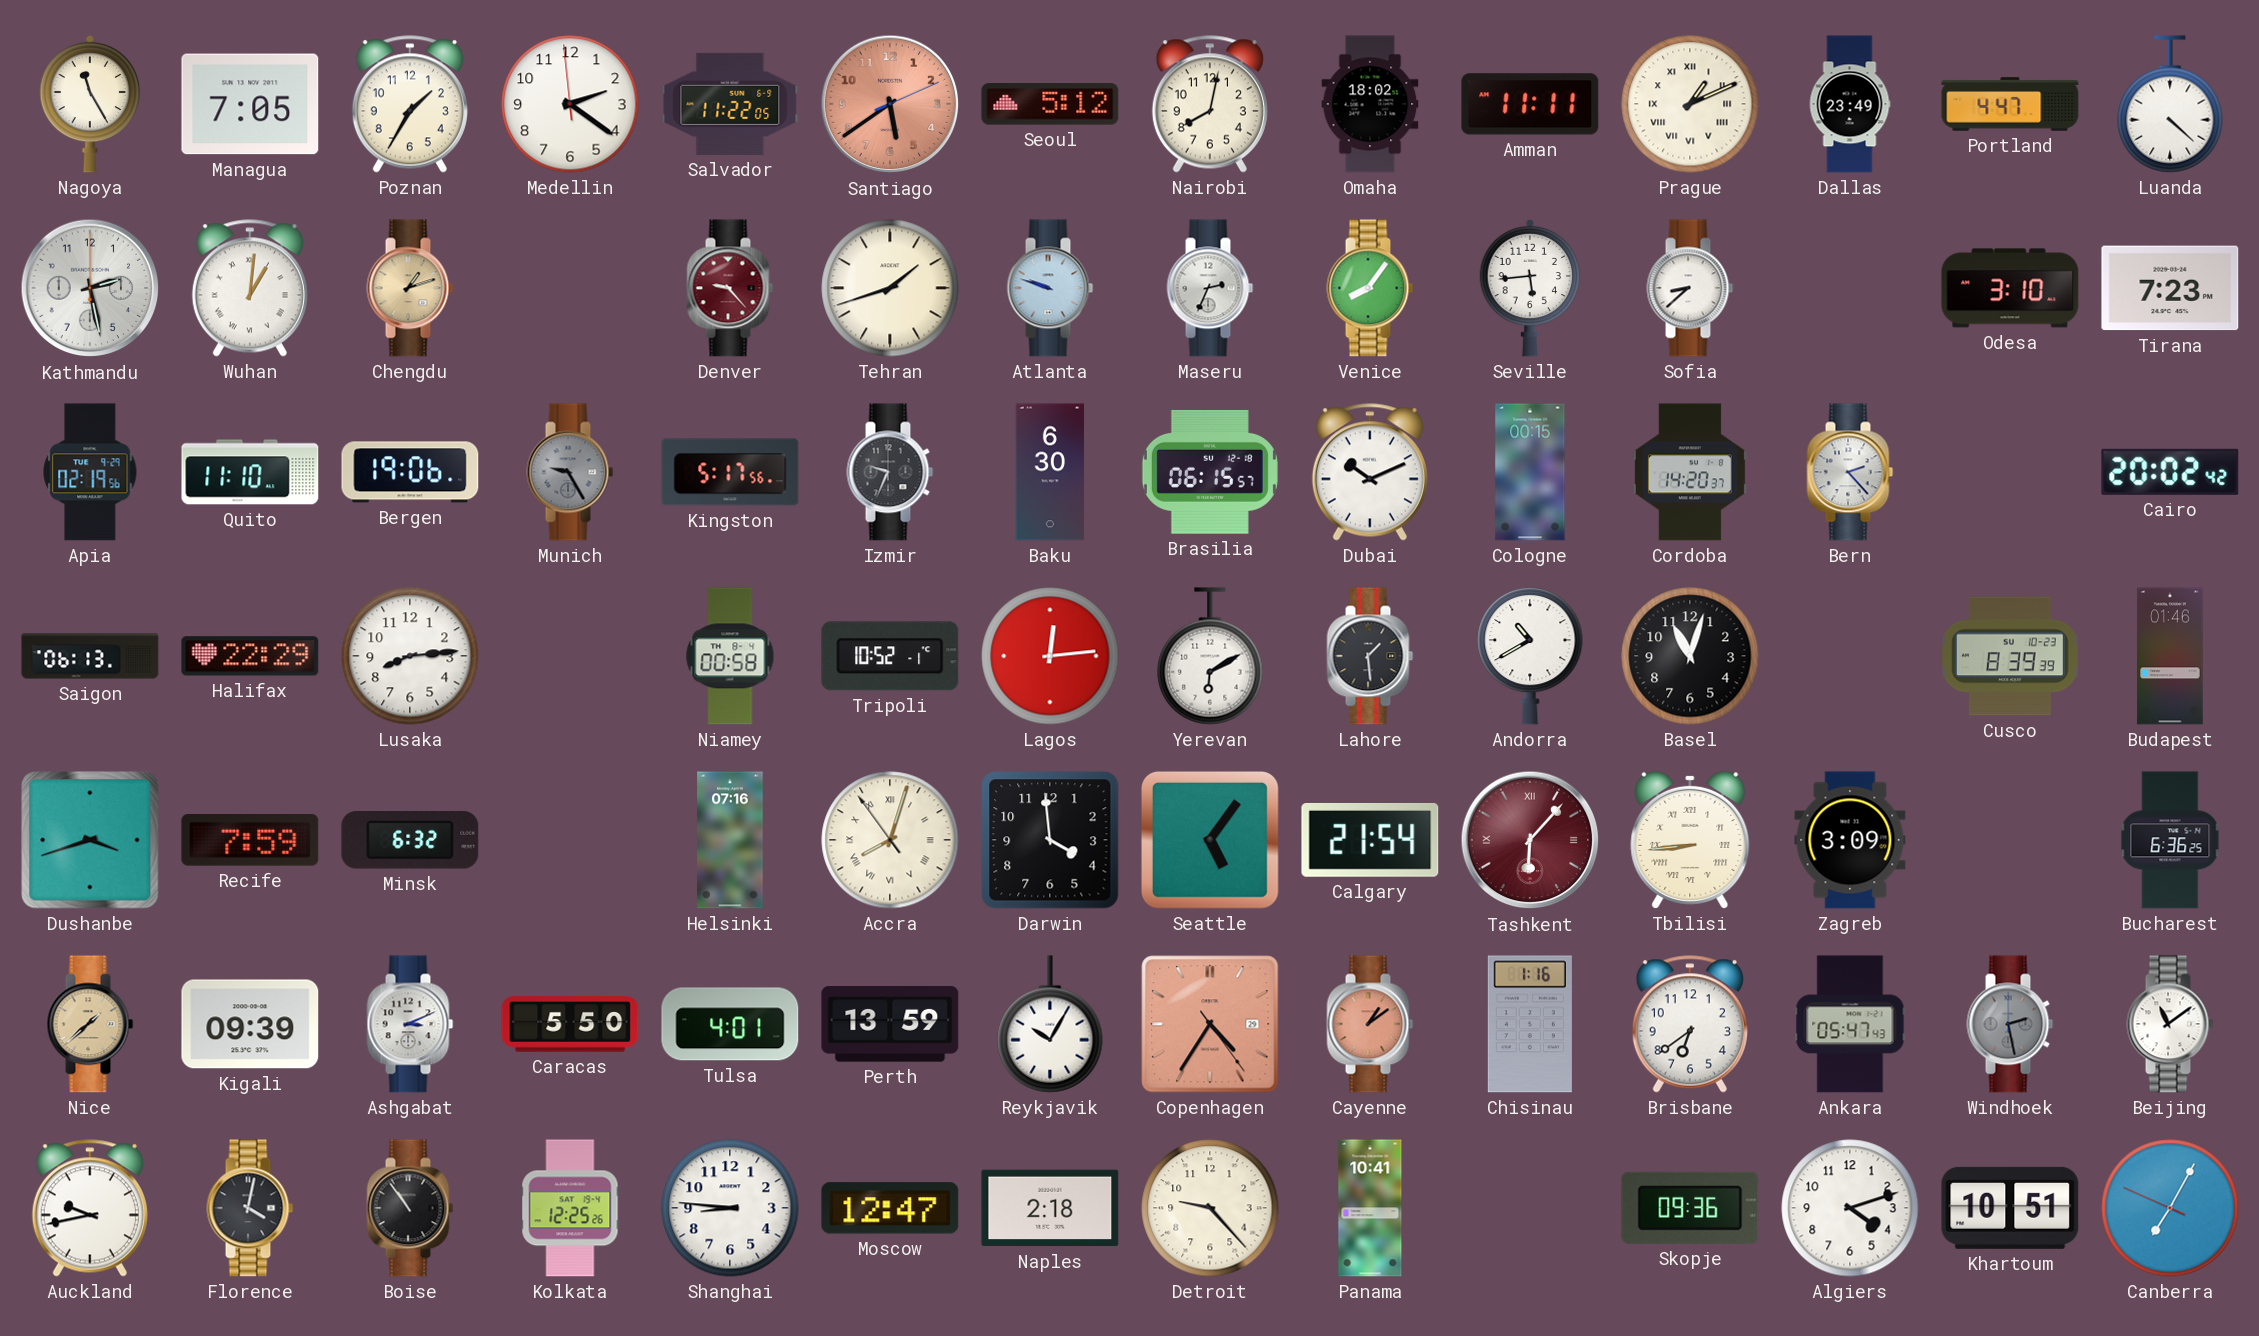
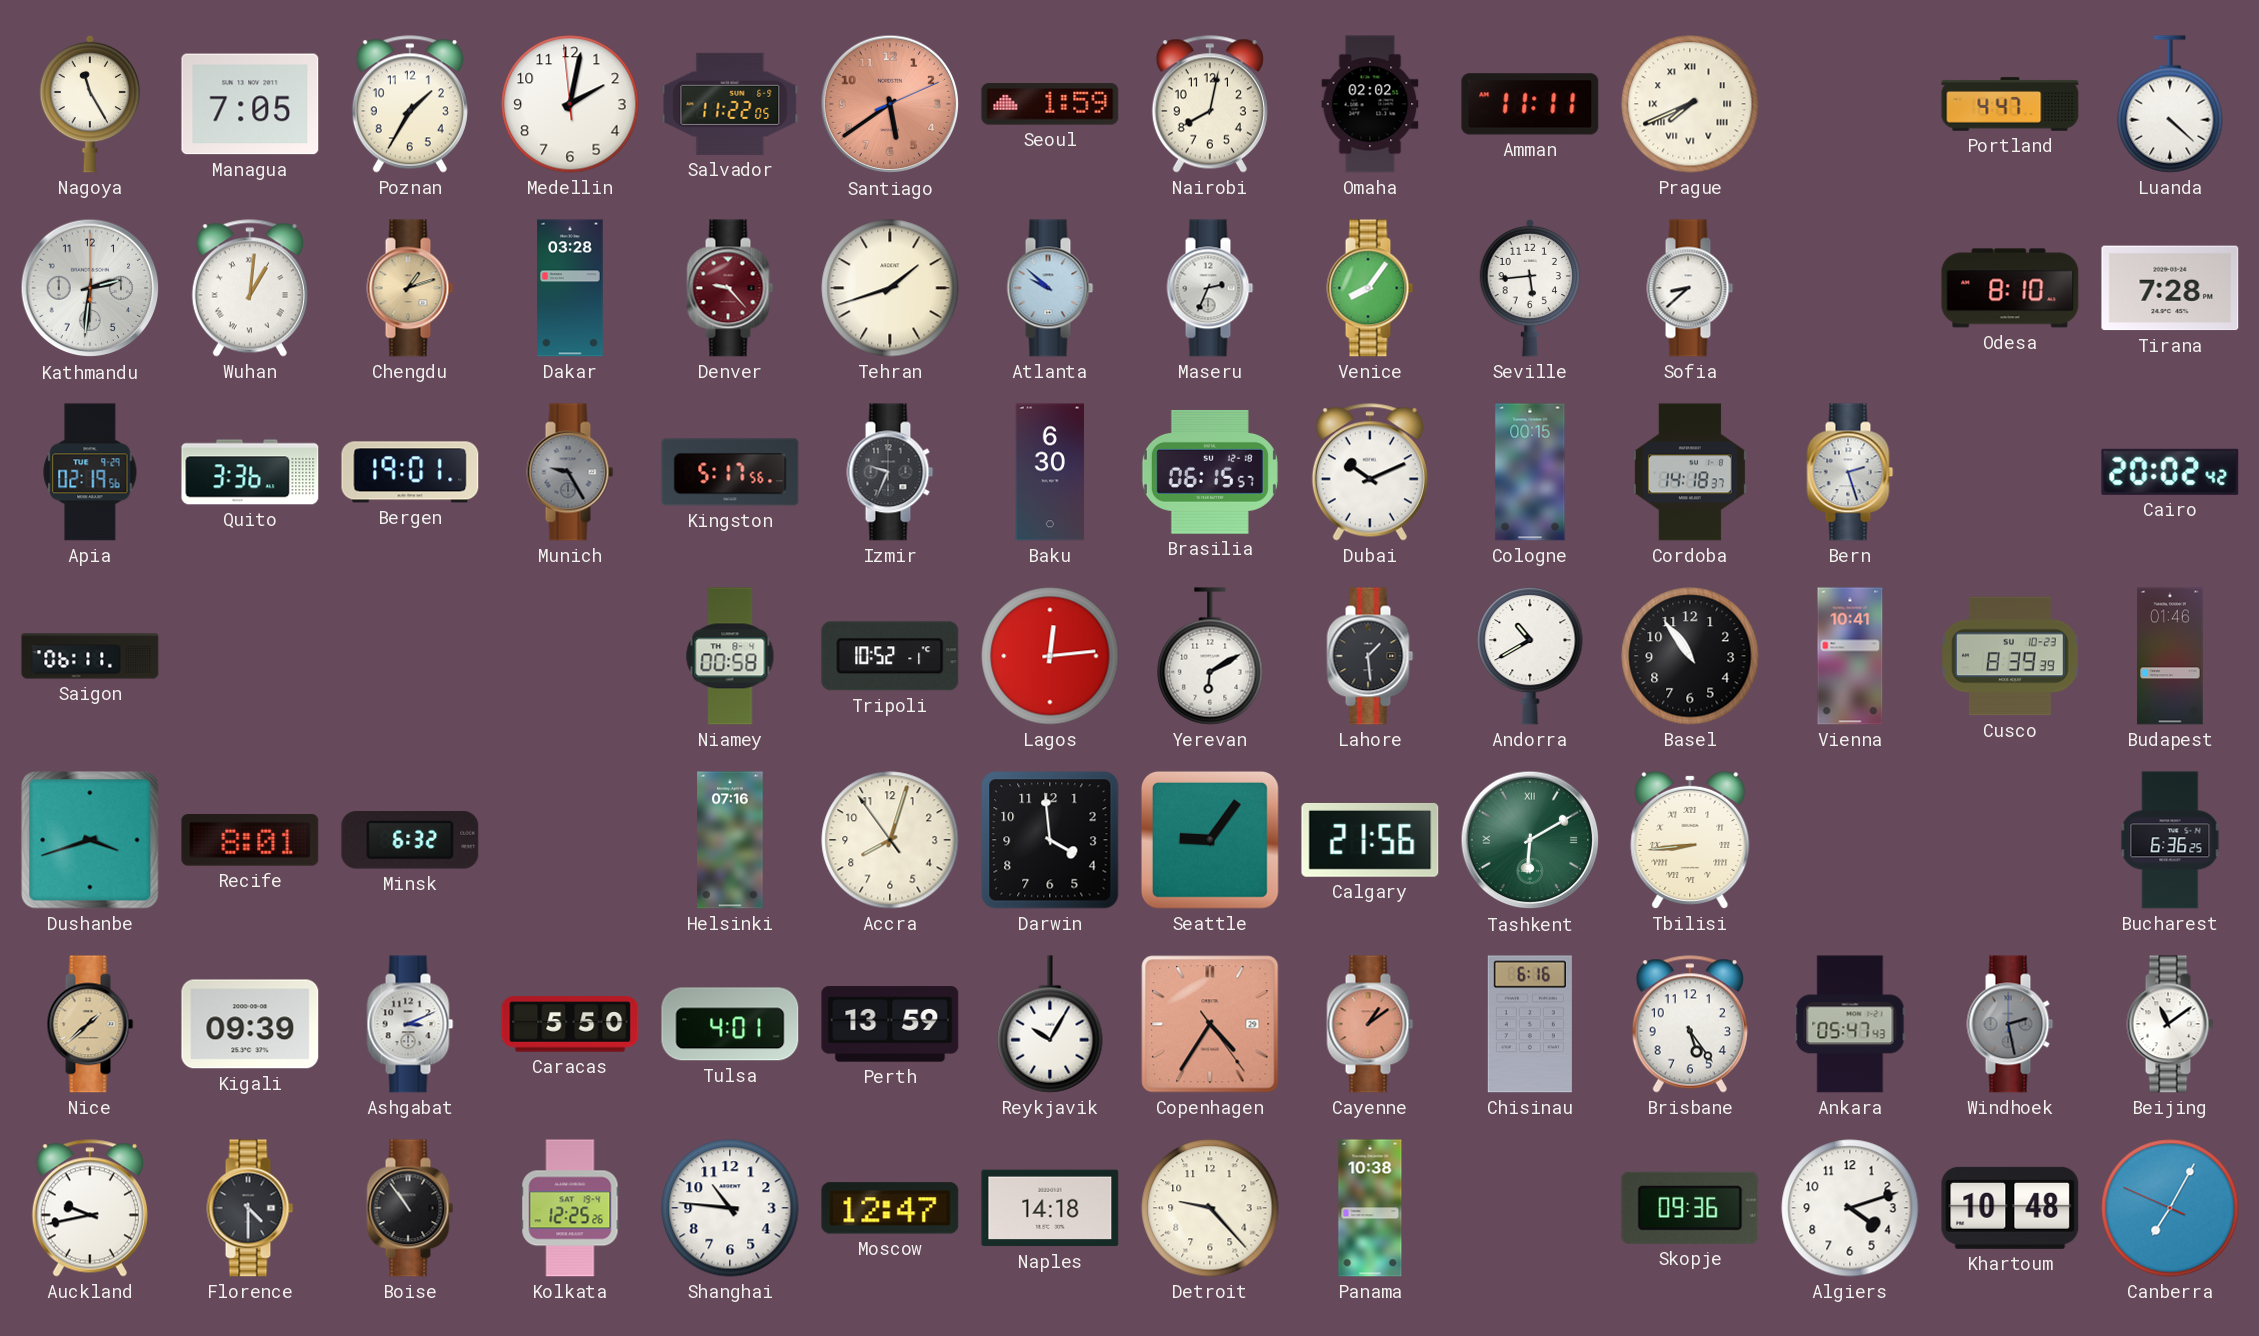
Medellin: 2:20 -> 2:01
Seoul: 5:12 -> 1:59
Omaha: 18:02 -> 02:02
Prague: 1:11 -> 7:41
Dallas: 23:49 -> none
Kathmandu: 2:28 -> 2:31
Dakar: none -> 03:28
Atlanta: 9:48 -> 9:52
Odesa: 3:10 -> 8:10
Tirana: 7:23 -> 7:28
Quito: 11:10 -> 3:36
Bergen: 19:06 -> 19:01
Cordoba: 14:20 -> 14:18
Bern: 2:23 -> 2:27
Saigon: 06:13 -> 06:11
Halifax: 22:29 -> none
Lusaka: 8:14 -> none
Basel: 11:03 -> 10:54
Vienna: none -> 10:41
Recife: 7:59 -> 8:01
Accra numerals: Roman -> Arabic
Seattle: 5:06 -> 9:06
Calgary: 21:54 -> 21:56
Tashkent: 6:07 -> 6:10
Tashkent dial: burgundy -> green
Zagreb: 3:09 -> none
Chisinau: 1:16 -> 6:16
Brisbane: 6:39 -> 5:24
Florence: 4:02 -> 4:30
Shanghai: 8:46 -> 10:46
Naples: 2:18 -> 14:18
Panama: 10:41 -> 10:38
Khartoum: 10:51 -> 10:48
